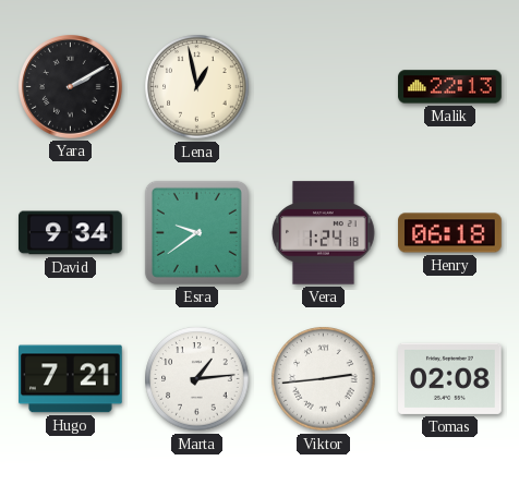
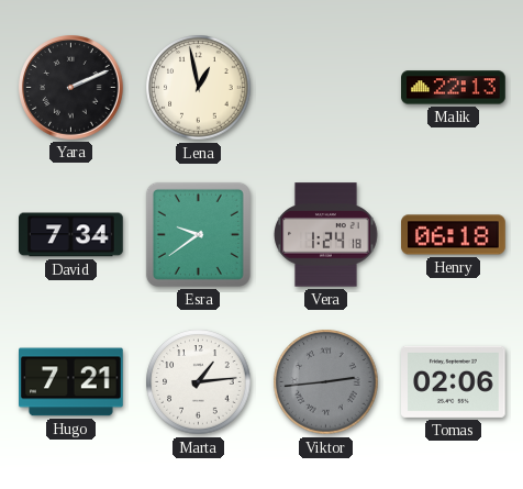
Yara: 2:10 -> 2:11
David: 9:34 -> 7:34
Viktor dial: white -> grey
Tomas: 02:08 -> 02:06
